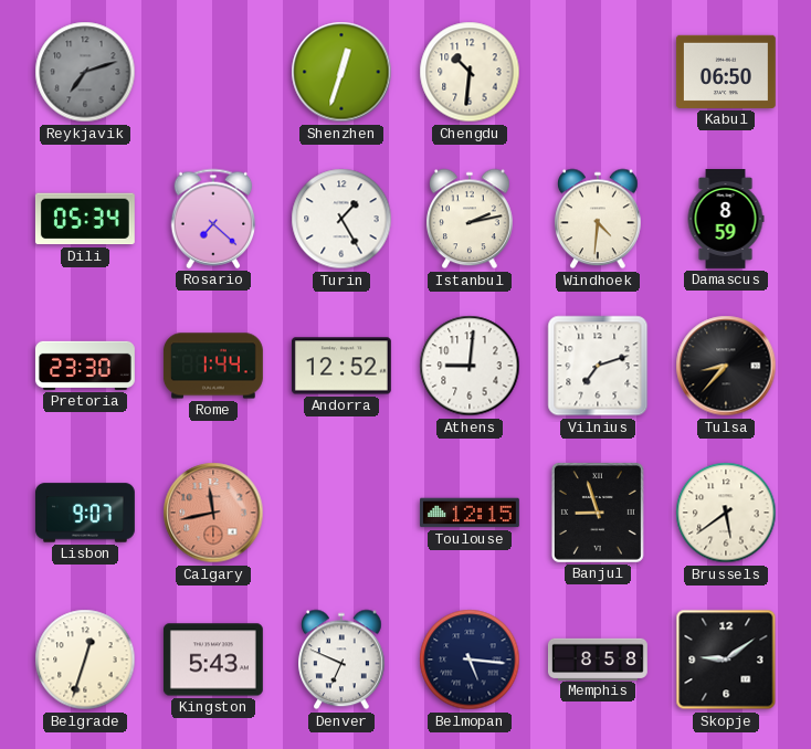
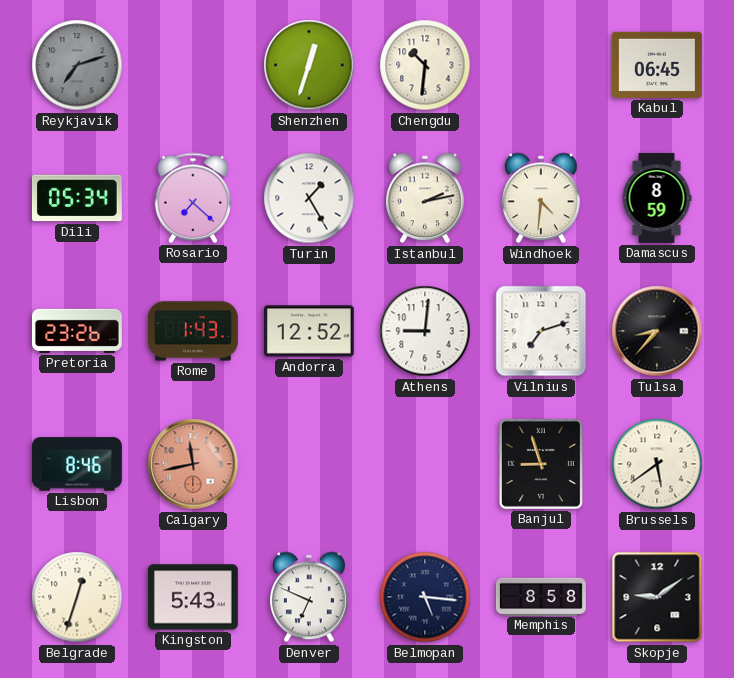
Kabul: 06:50 -> 06:45
Pretoria: 23:30 -> 23:26
Rome: 1:44 -> 1:43
Lisbon: 9:07 -> 8:46
Toulouse: 12:15 -> none
